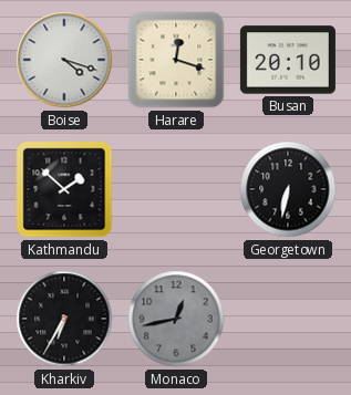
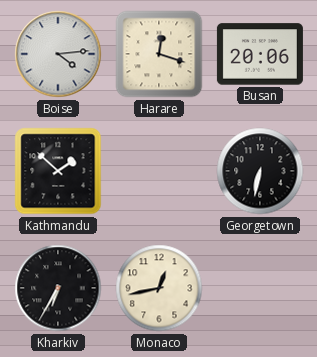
Boise: 4:18 -> 4:14
Busan: 20:10 -> 20:06
Monaco dial: grey -> cream
